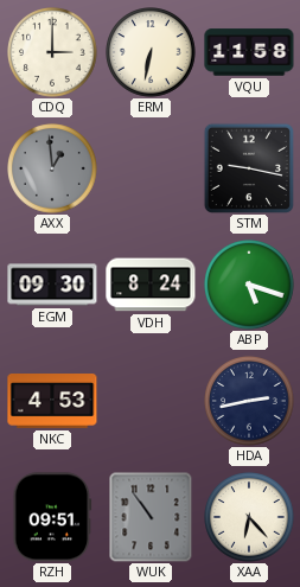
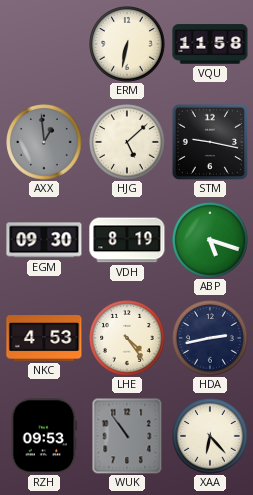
CDQ: 3:00 -> none
HJG: none -> 5:08
VDH: 8:24 -> 8:19
LHE: none -> 4:24
RZH: 09:51 -> 09:53
